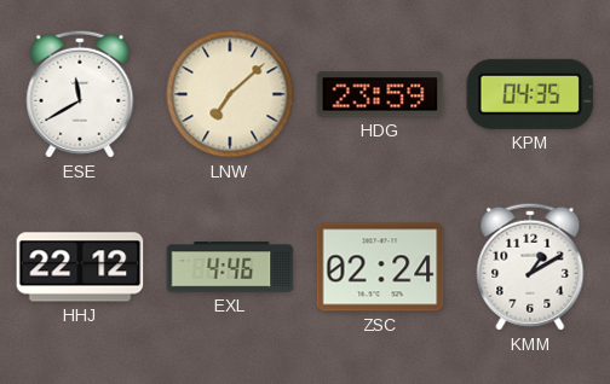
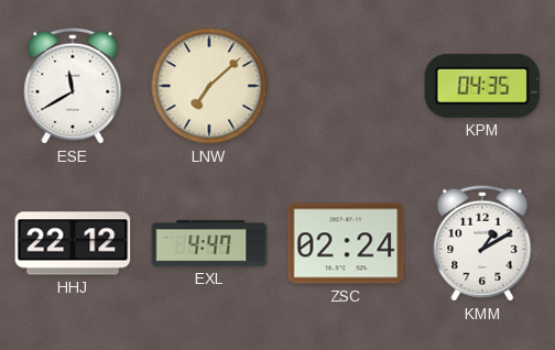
HDG: 23:59 -> none
EXL: 4:46 -> 4:47
